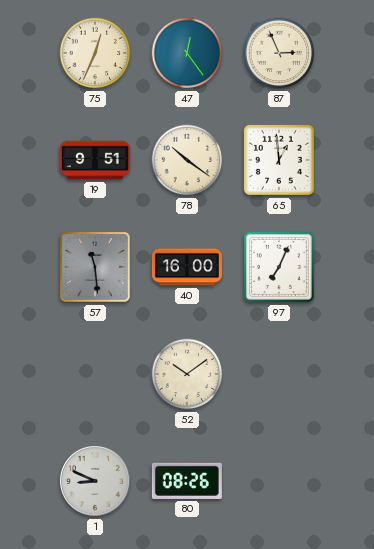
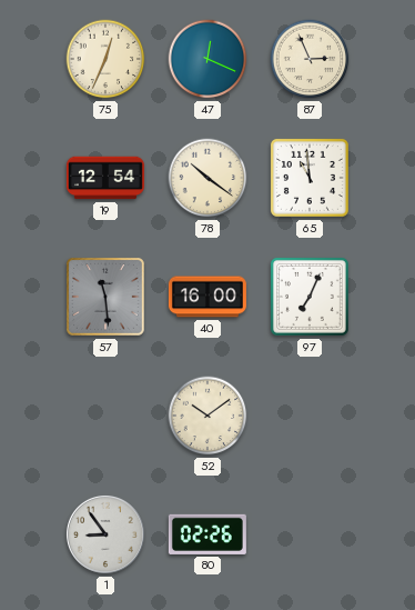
47: 12:24 -> 12:19
19: 9:51 -> 12:54
65: 12:59 -> 10:59
1: 8:49 -> 8:54
80: 08:26 -> 02:26
